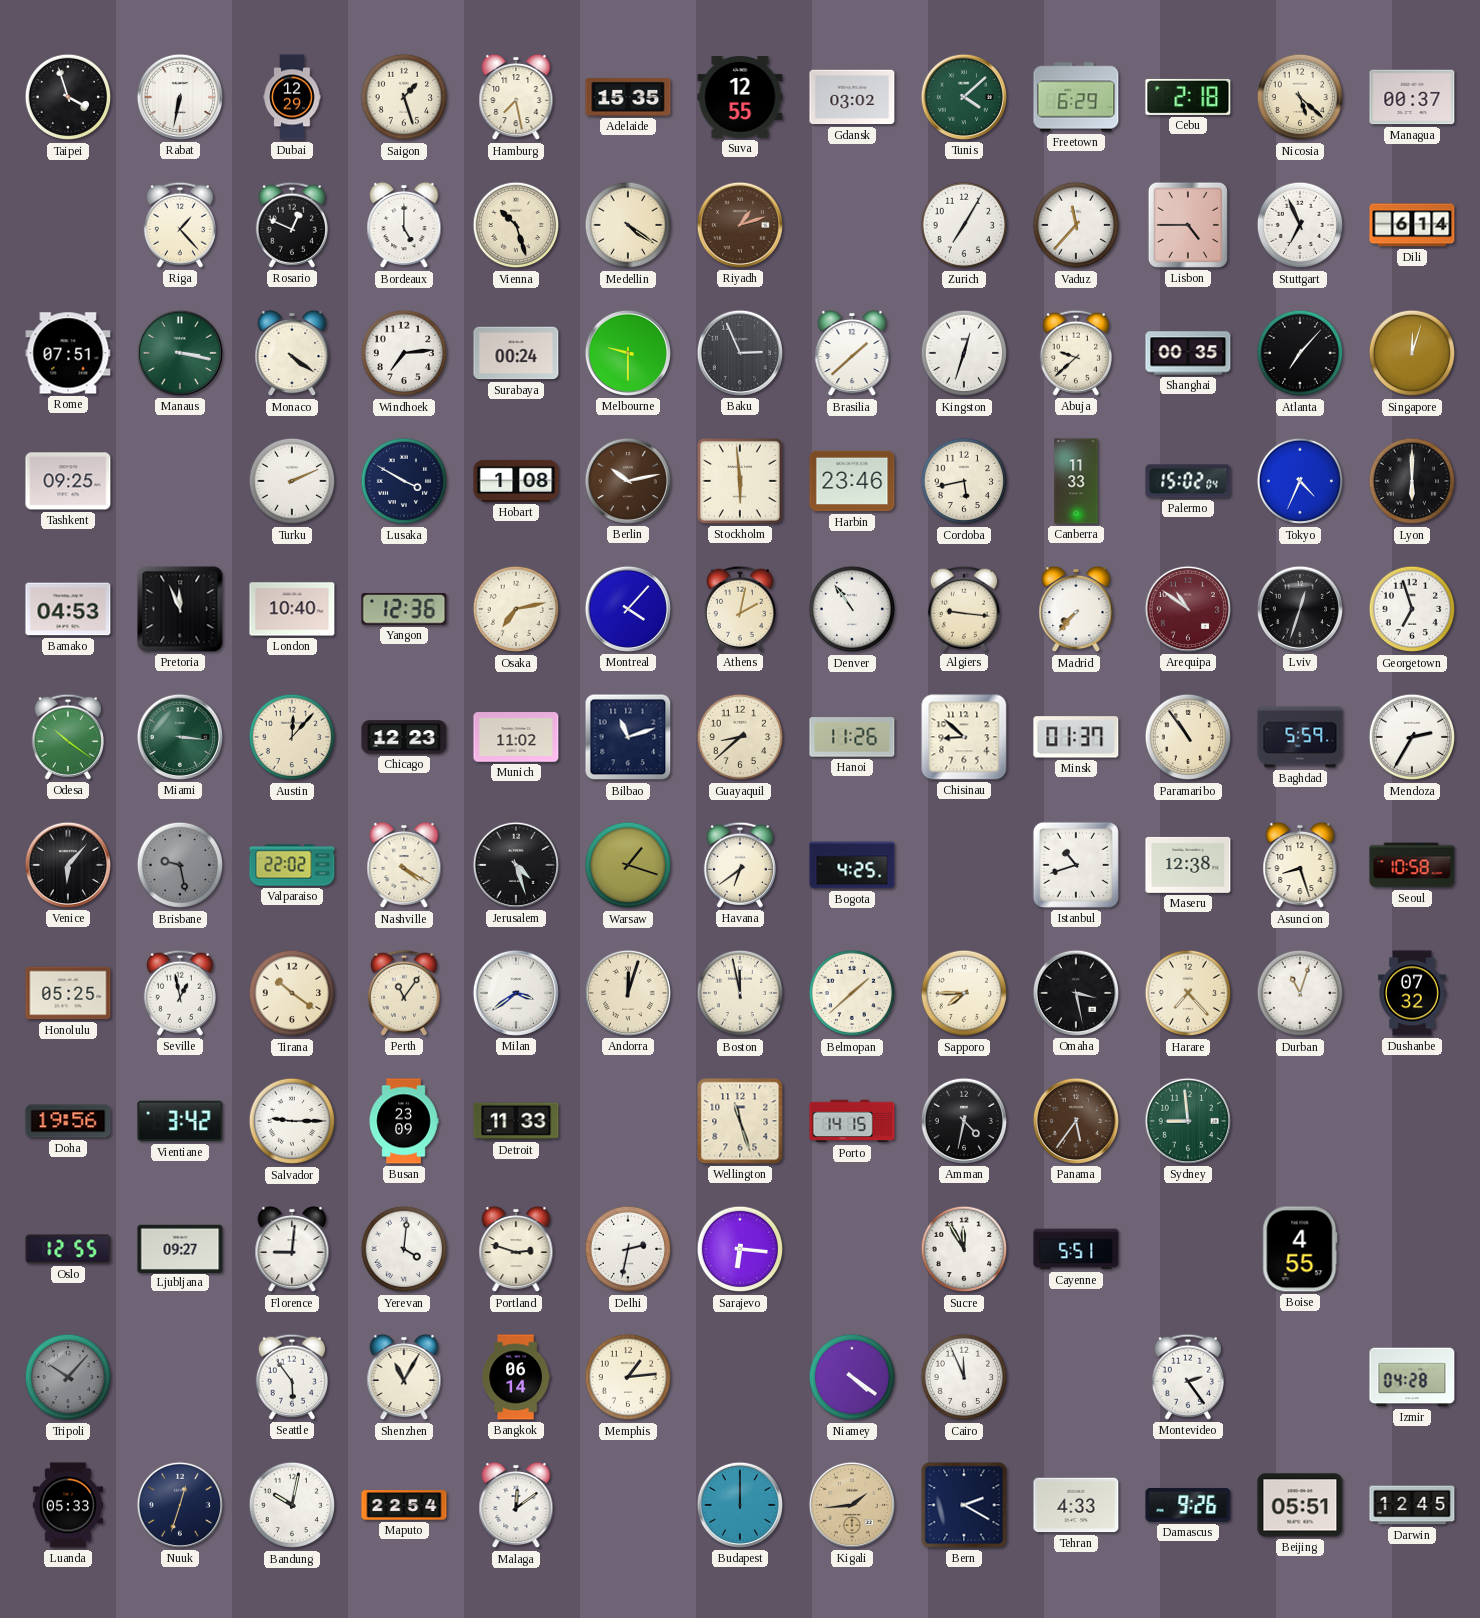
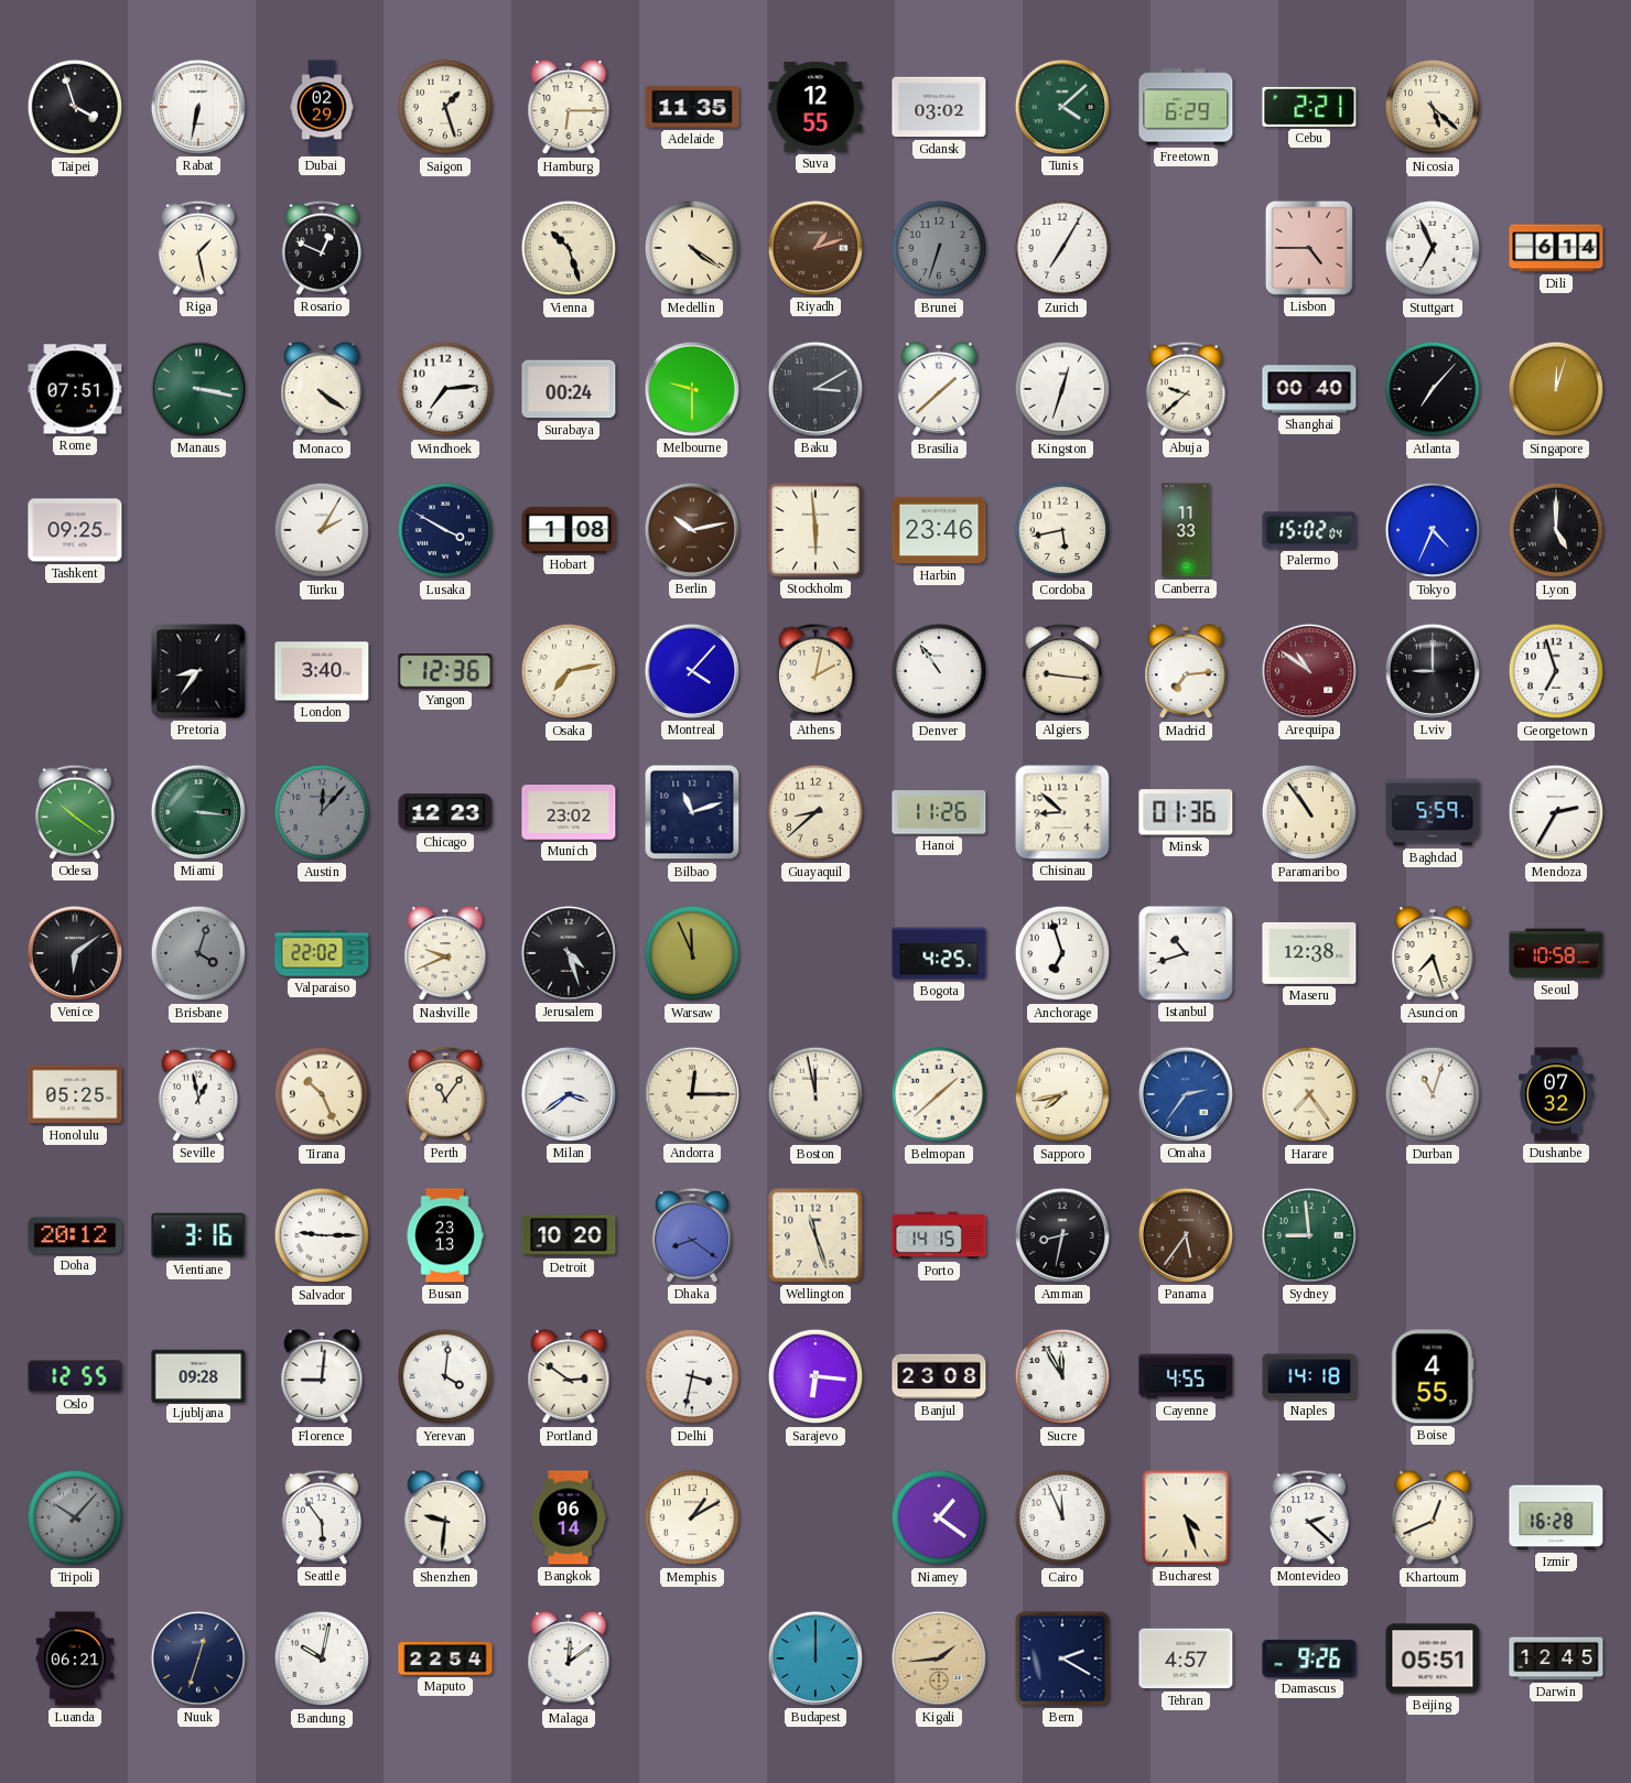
Dubai: 12:29 -> 02:29
Hamburg: 7:28 -> 6:15
Adelaide: 15:35 -> 11:35
Cebu: 2:18 -> 2:21
Managua: 00:37 -> none
Riga: 1:23 -> 1:28
Bordeaux: 5:00 -> none
Brunei: none -> 6:33
Vaduz: 11:37 -> none
Baku: 2:56 -> 3:10
Shanghai: 00:35 -> 00:40
Turku: 2:11 -> 2:05
Lyon: 6:00 -> 5:00
Bamako: 04:53 -> none
Pretoria: 11:56 -> 8:36
London: 10:40 -> 3:40
Madrid: 7:37 -> 7:14
Lviv: 12:33 -> 9:00
Austin dial: cream -> grey
Munich: 11:02 -> 23:02
Minsk: 01:37 -> 01:36
Venice: 6:07 -> 6:09
Brisbane: 9:28 -> 4:03
Nashville: 4:20 -> 9:41
Warsaw: 1:18 -> 11:56
Havana: 6:39 -> none
Anchorage: none -> 6:57
Asuncion: 8:27 -> 7:27
Tirana: 10:21 -> 10:26
Andorra: 12:03 -> 12:15
Sapporo: 7:45 -> 7:43
Omaha: 3:28 -> 2:36
Omaha dial: black -> blue
Harare: 7:23 -> 7:24
Doha: 19:56 -> 20:12
Vientiane: 3:42 -> 3:16
Busan: 23:09 -> 23:13
Detroit: 11:33 -> 10:20
Dhaka: none -> 8:21
Amman: 4:32 -> 8:32
Ljubljana: 09:27 -> 09:28
Portland: 2:48 -> 2:51
Delhi: 2:32 -> 3:32
Banjul: none -> 23:08
Cayenne: 5:51 -> 4:55
Naples: none -> 14:18
Shenzhen: 11:05 -> 9:31
Memphis: 1:14 -> 1:10
Niamey: 4:21 -> 1:21
Bucharest: none -> 4:27
Montevideo: 2:24 -> 2:22
Khartoum: none -> 12:41
Izmir: 04:28 -> 16:28
Luanda: 05:33 -> 06:21
Tehran: 4:33 -> 4:57
